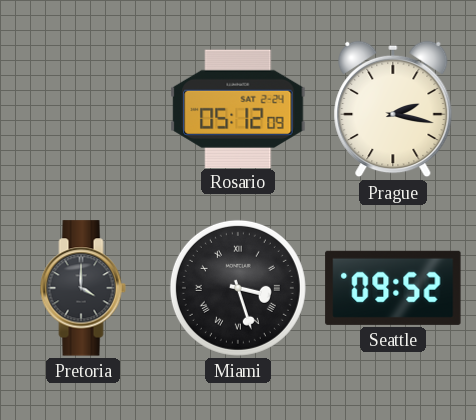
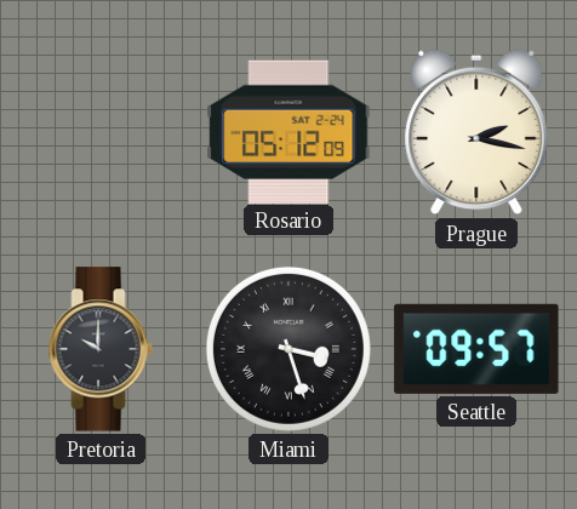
Pretoria: 4:00 -> 10:00
Seattle: 09:52 -> 09:57
